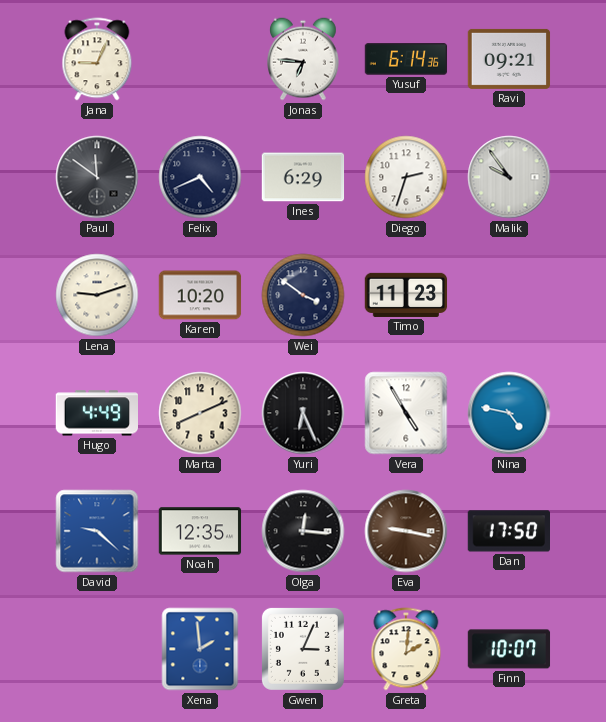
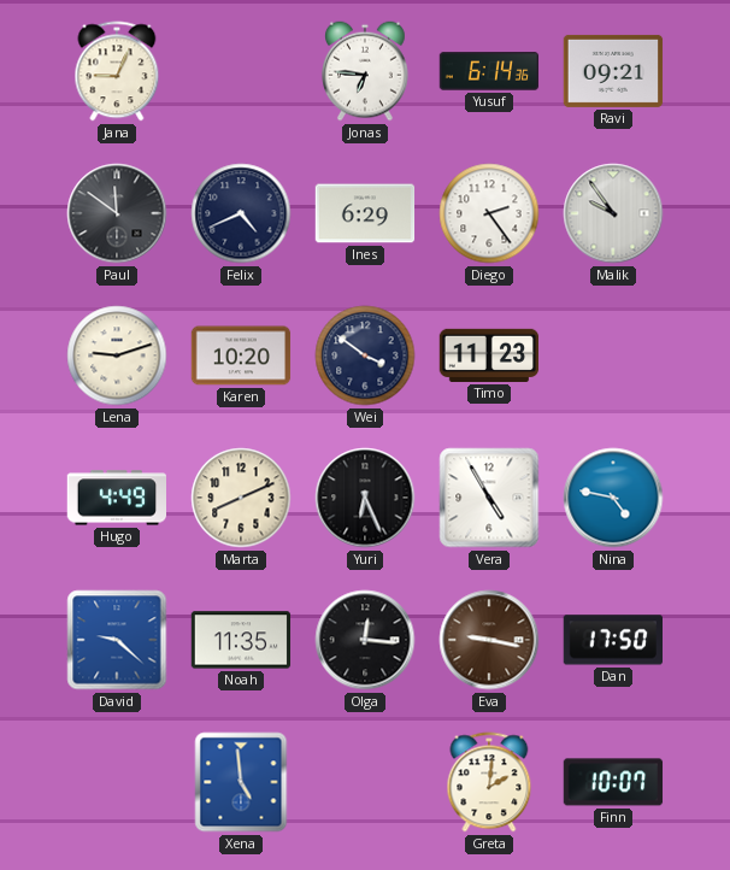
Diego: 2:33 -> 2:24
Noah: 12:35 -> 11:35
Xena: 1:59 -> 4:59
Gwen: 3:04 -> none
